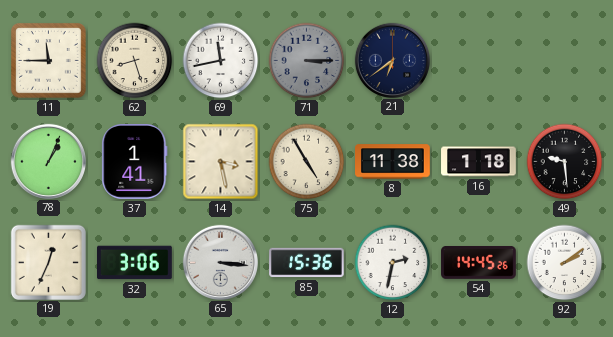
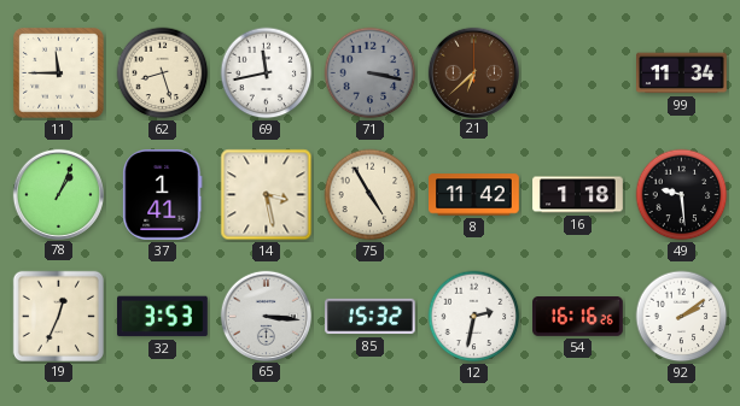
71: 3:15 -> 3:17
21: 6:39 -> 6:38
21 dial: navy -> brown
99: none -> 11:34
8: 11:38 -> 11:42
32: 3:06 -> 3:53
85: 15:36 -> 15:32
54: 14:45 -> 16:16
